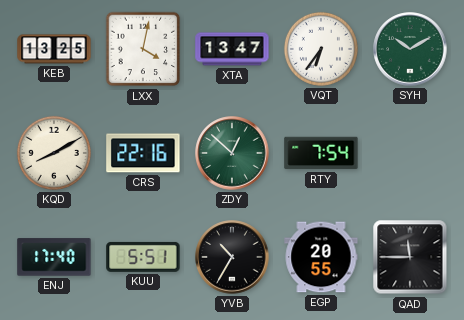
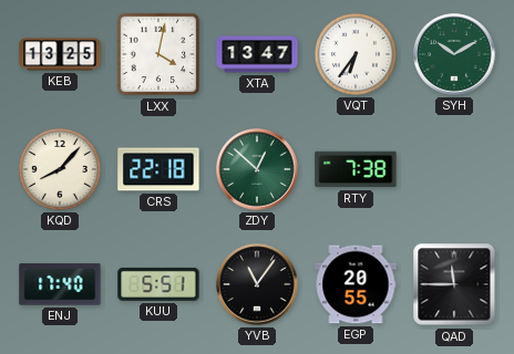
KQD: 8:10 -> 8:07
CRS: 22:16 -> 22:18
RTY: 7:54 -> 7:38
YVB: 10:35 -> 11:06
